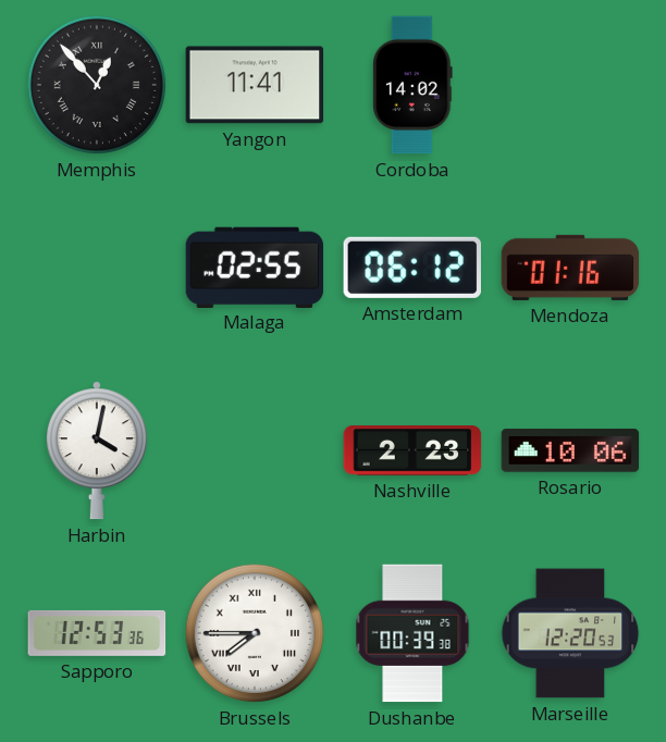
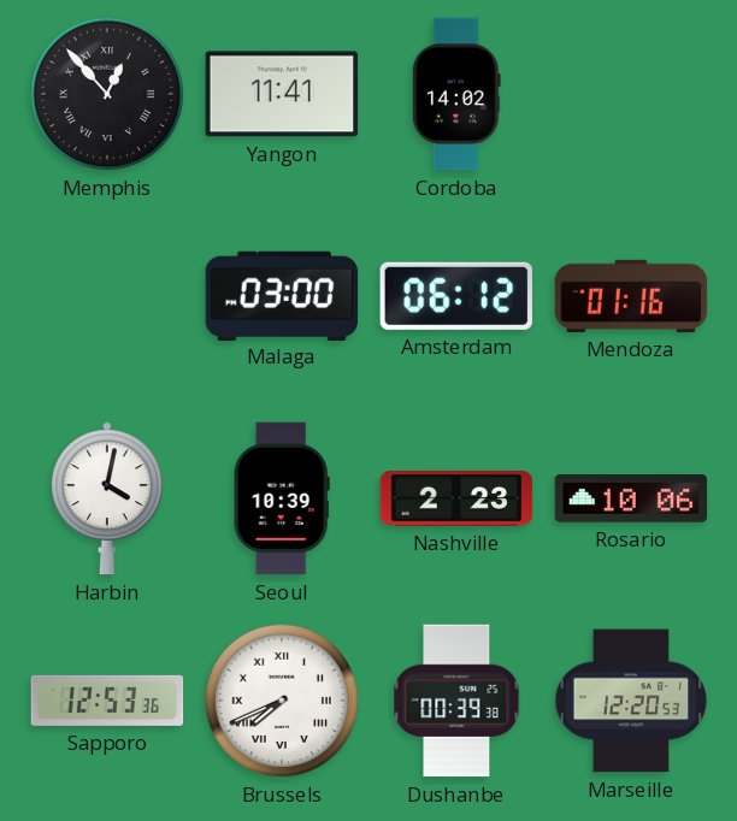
Malaga: 02:55 -> 03:00
Seoul: none -> 10:39
Brussels: 7:45 -> 7:41
